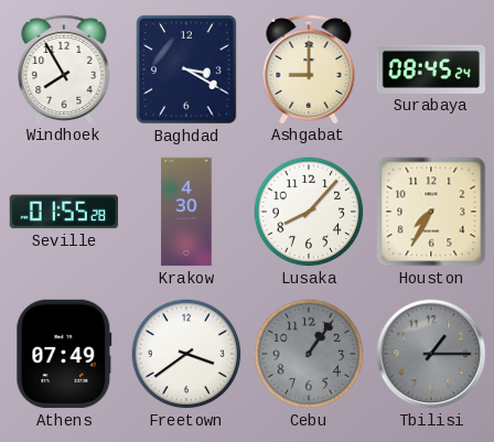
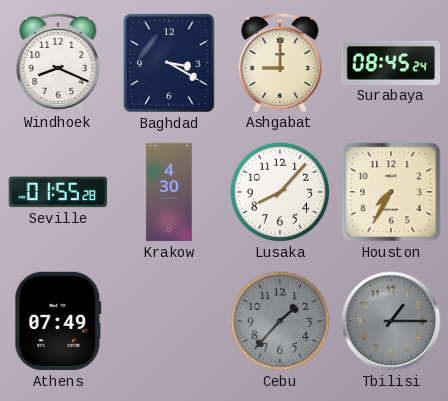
Windhoek: 7:55 -> 8:19
Freetown: 3:39 -> none
Cebu: 1:06 -> 1:37
